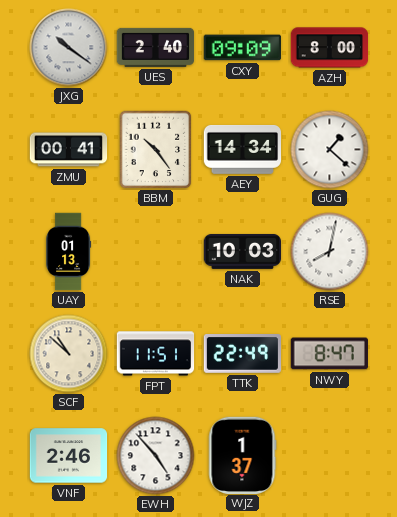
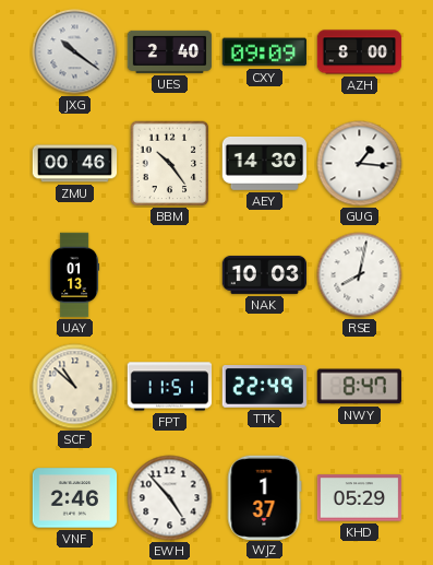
ZMU: 00:41 -> 00:46
AEY: 14:34 -> 14:30
GUG: 1:22 -> 1:16
KHD: none -> 05:29
